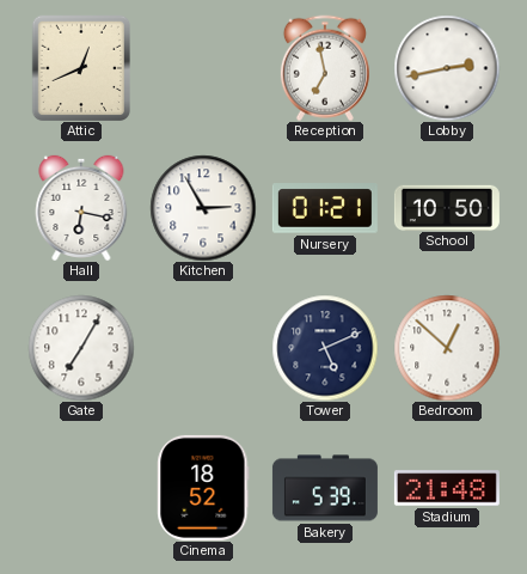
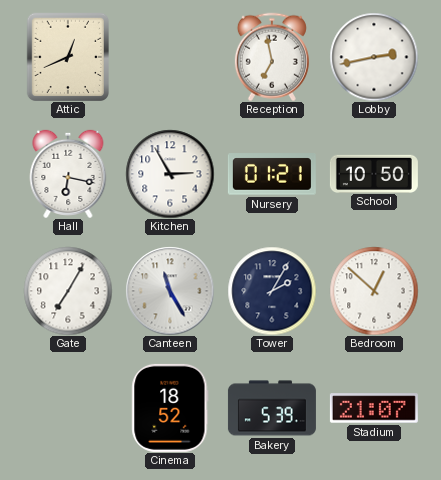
Canteen: none -> 11:25
Tower: 5:11 -> 2:05
Stadium: 21:48 -> 21:07
